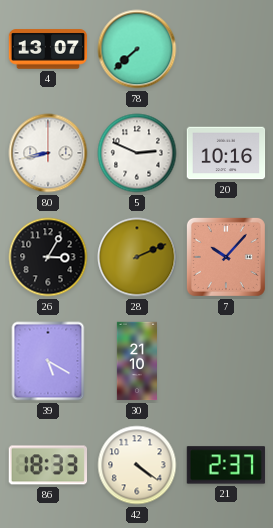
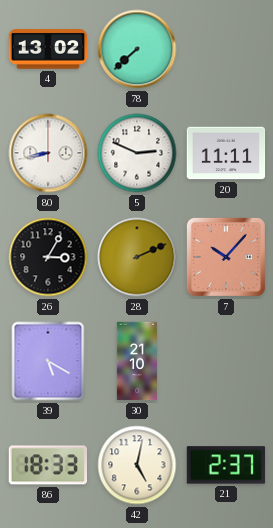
4: 13:07 -> 13:02
20: 10:16 -> 11:11
42: 4:21 -> 5:02
